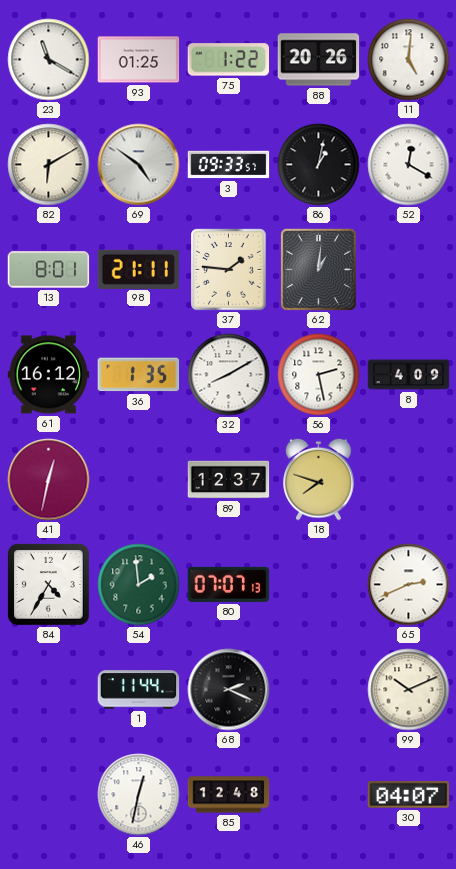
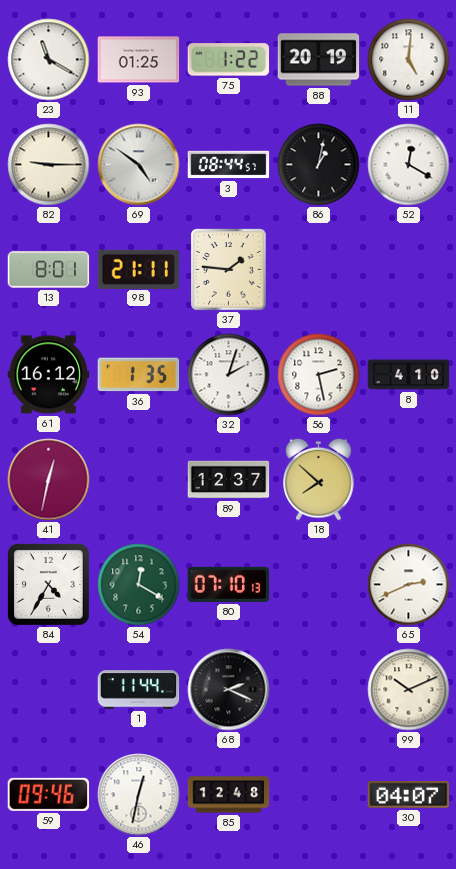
88: 20:26 -> 20:19
82: 6:10 -> 9:15
3: 09:33 -> 08:44
62: 1:01 -> none
32: 8:10 -> 2:03
8: 4:09 -> 4:10
18: 7:48 -> 7:52
54: 1:59 -> 12:20
80: 07:07 -> 07:10
59: none -> 09:46
